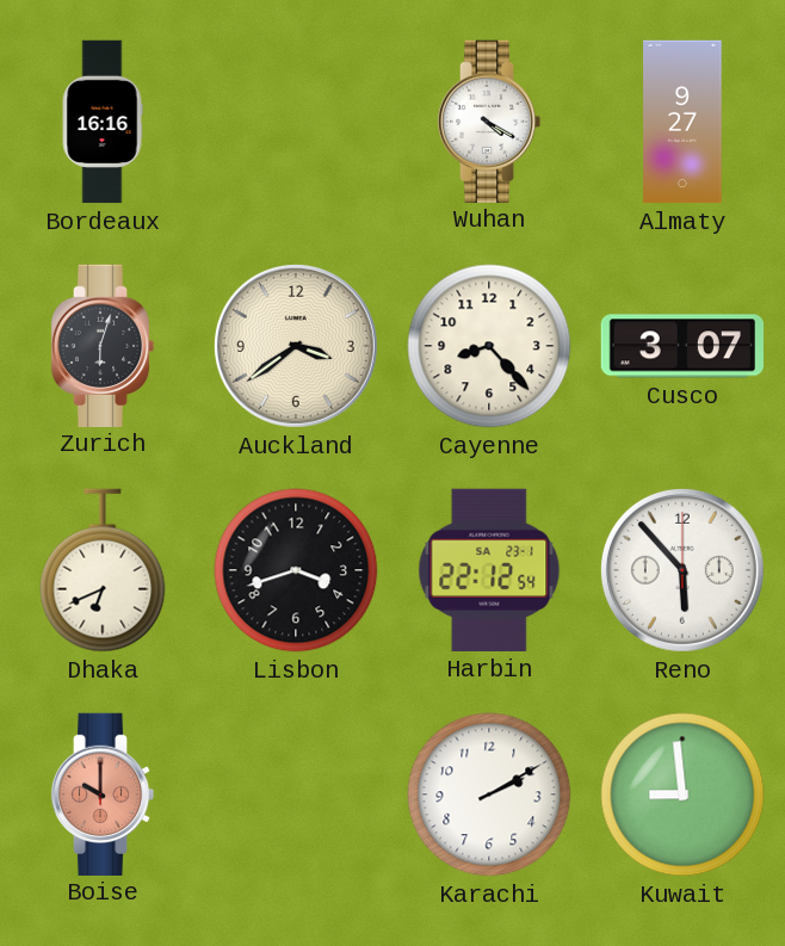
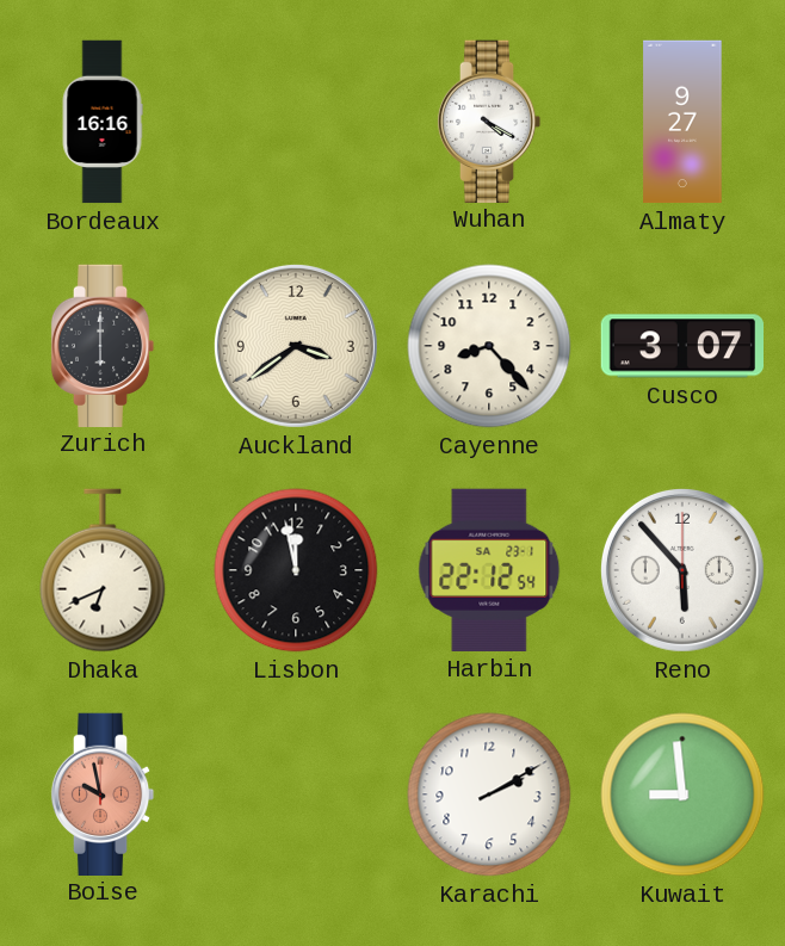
Zurich: 6:03 -> 6:00
Lisbon: 3:42 -> 11:58
Boise: 10:00 -> 9:58
